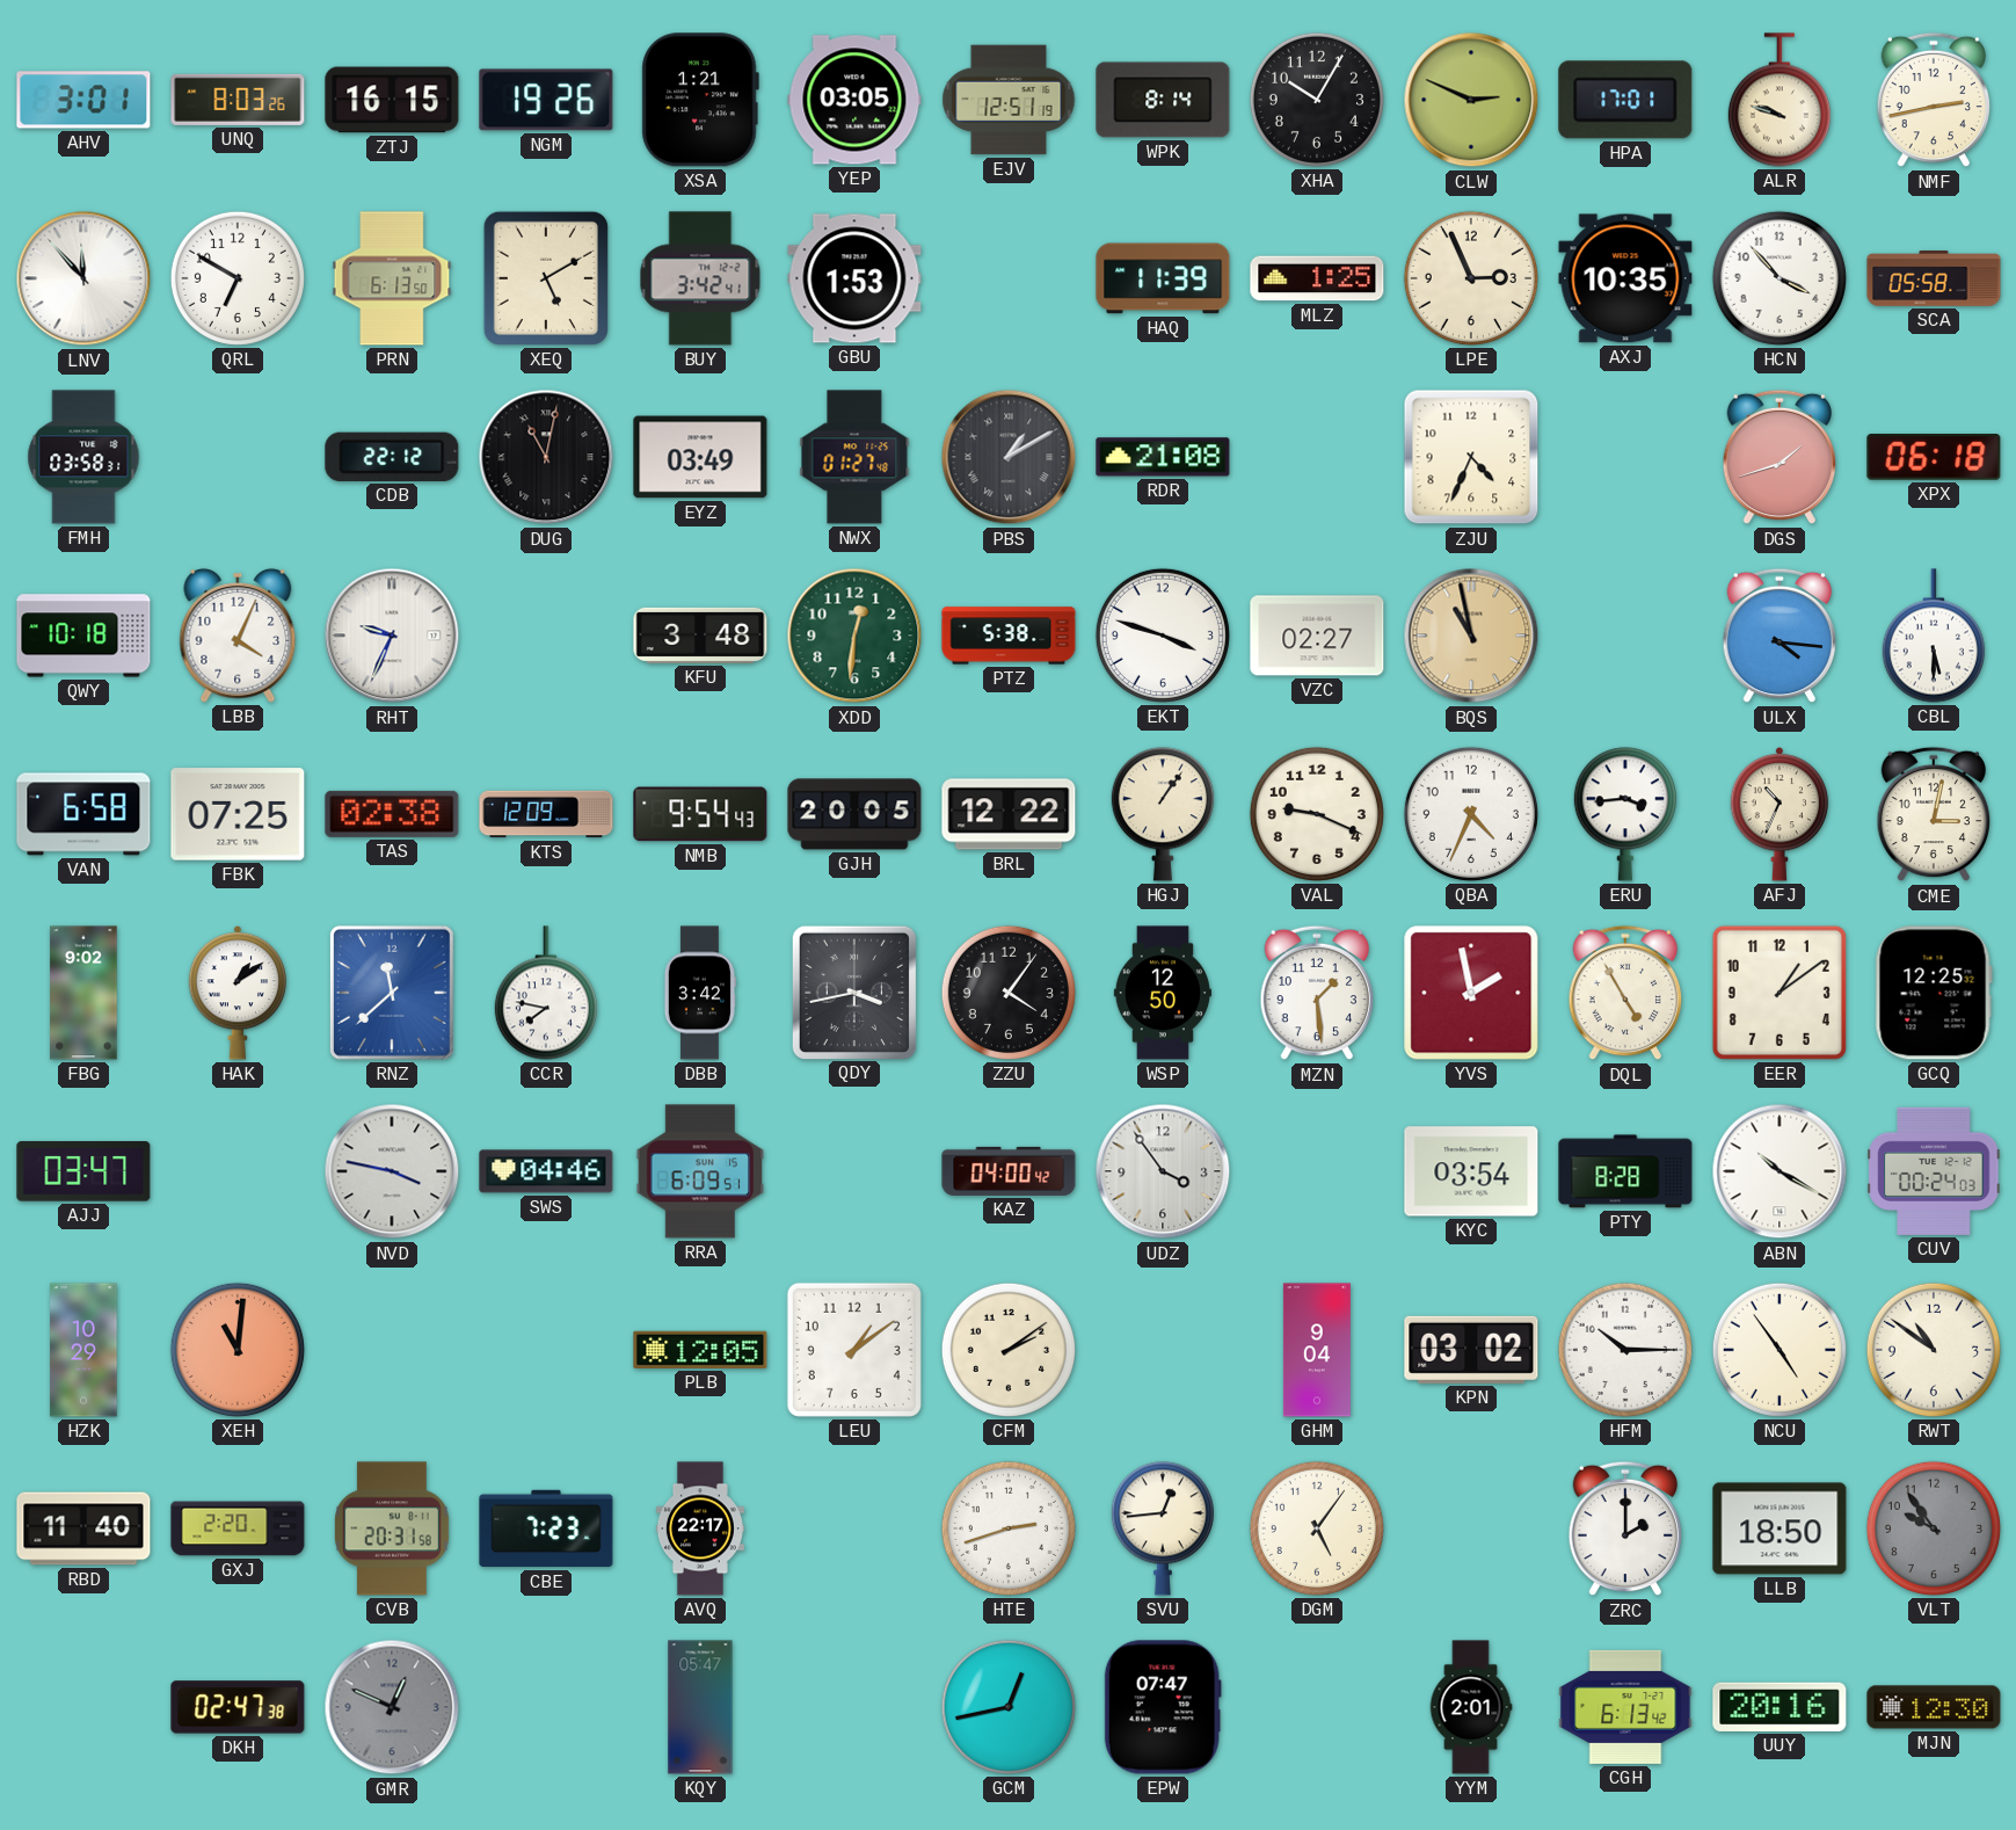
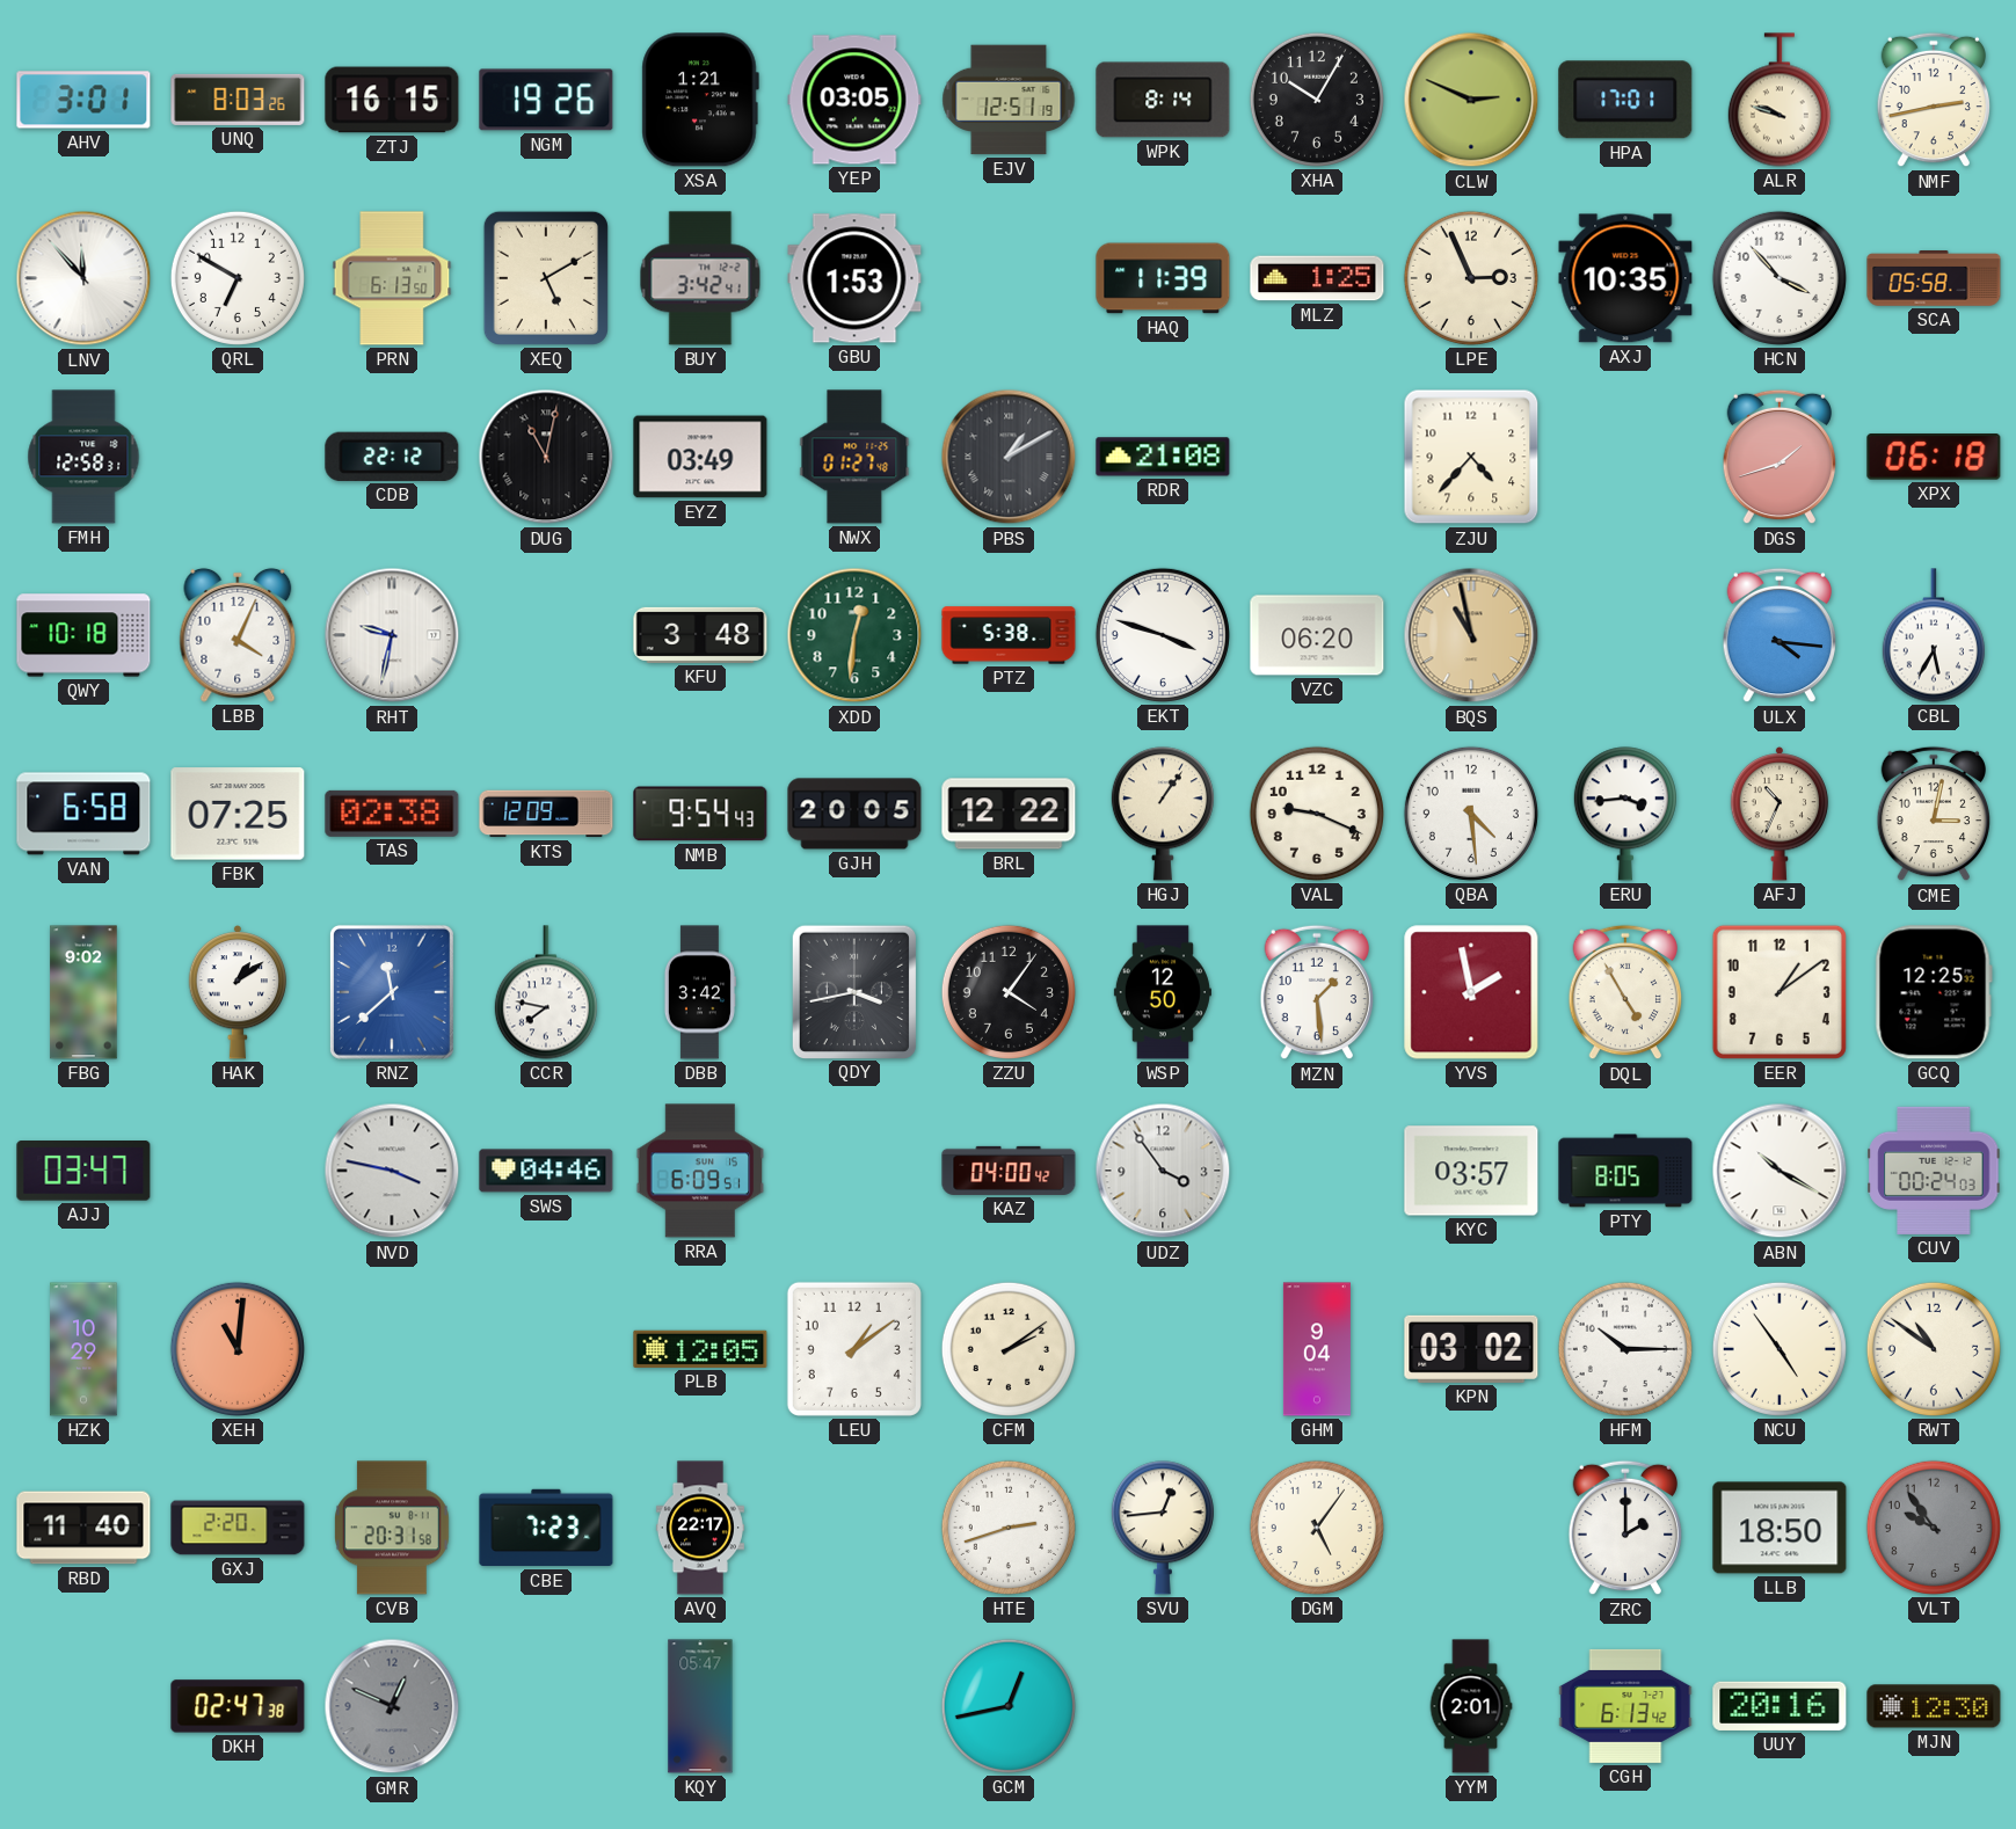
FMH: 03:58 -> 12:58
ZJU: 4:34 -> 4:37
RHT: 9:34 -> 9:32
VZC: 02:27 -> 06:20
CBL: 5:30 -> 5:35
QBA: 4:34 -> 4:29
KYC: 03:54 -> 03:57
PTY: 8:28 -> 8:05
EPW: 07:47 -> none
